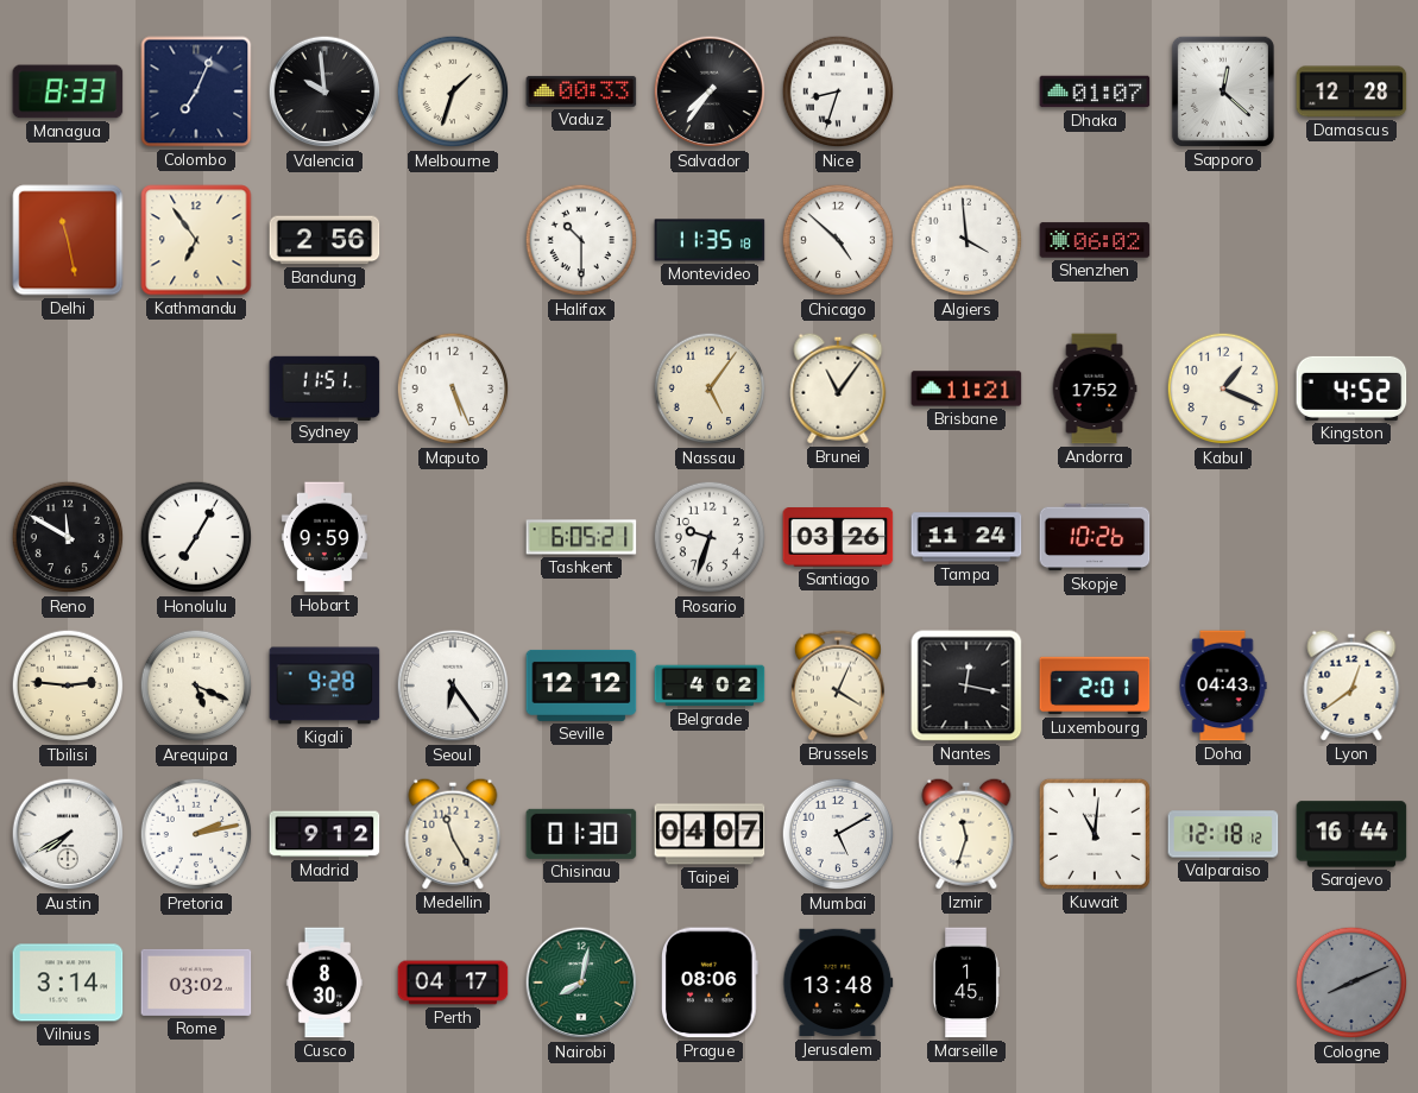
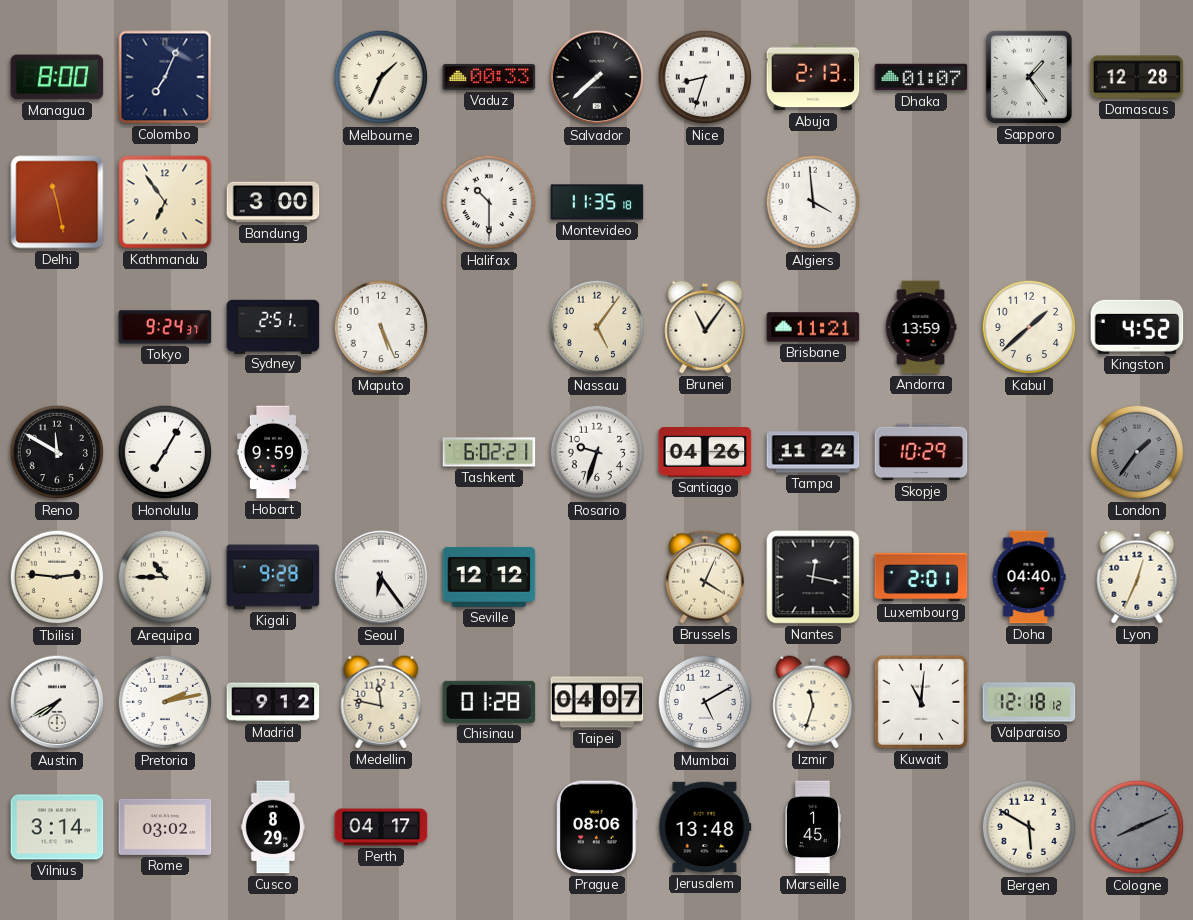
Managua: 8:33 -> 8:00
Valencia: 9:59 -> none
Melbourne: 1:33 -> 1:34
Salvador: 7:36 -> 7:38
Abuja: none -> 2:13
Sapporo: 12:22 -> 1:24
Bandung: 2:56 -> 3:00
Chicago: 4:52 -> none
Shenzhen: 06:02 -> none
Tokyo: none -> 9:24
Sydney: 11:51 -> 2:51
Andorra: 17:52 -> 13:59
Kabul: 1:19 -> 1:38
Tashkent: 6:05 -> 6:02
Santiago: 03:26 -> 04:26
Skopje: 10:26 -> 10:29
London: none -> 1:36
Arequipa: 5:19 -> 10:45
Belgrade: 4:02 -> none
Doha: 04:43 -> 04:40
Lyon: 12:39 -> 12:34
Medellin: 11:25 -> 11:47
Chisinau: 01:30 -> 01:28
Sarajevo: 16:44 -> none
Cusco: 8:30 -> 8:29
Nairobi: 8:02 -> none
Bergen: none -> 5:50
